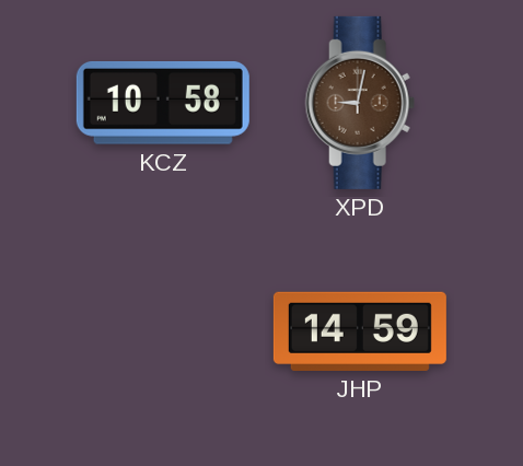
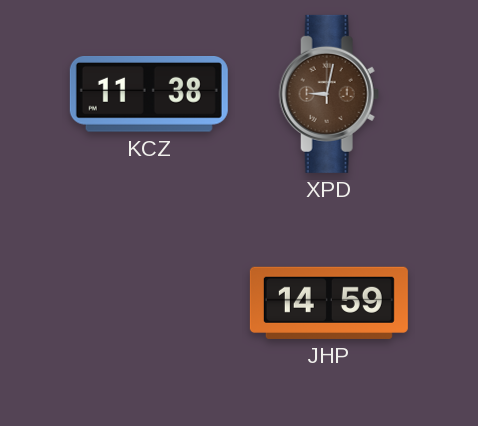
KCZ: 10:58 -> 11:38
